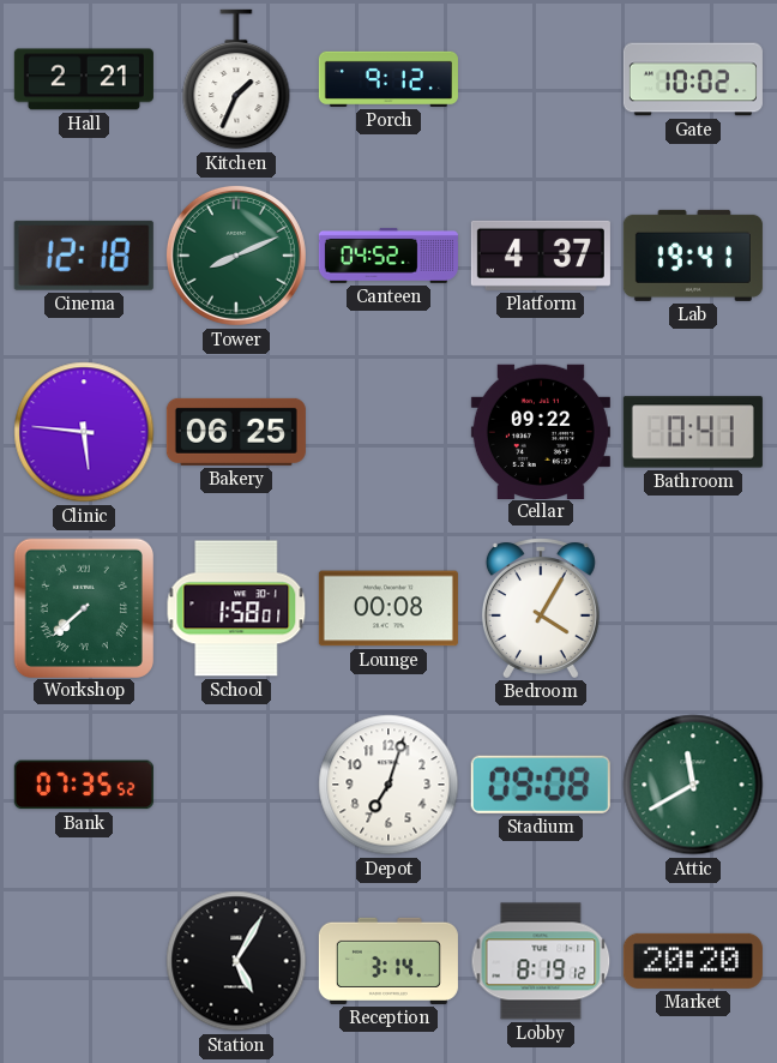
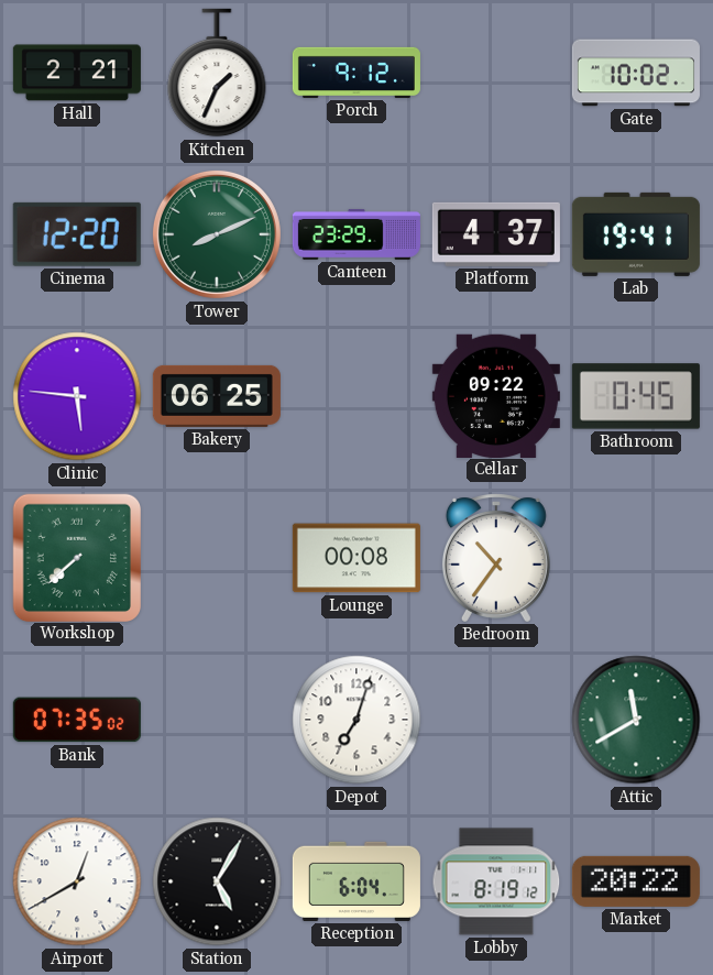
Cinema: 12:18 -> 12:20
Canteen: 04:52 -> 23:29
Bathroom: 0:41 -> 0:45
School: 1:58 -> none
Bedroom: 4:05 -> 10:36
Bank: 07:35:52 -> 07:35:02
Stadium: 09:08 -> none
Airport: none -> 12:40
Reception: 3:14 -> 6:04
Market: 20:20 -> 20:22
